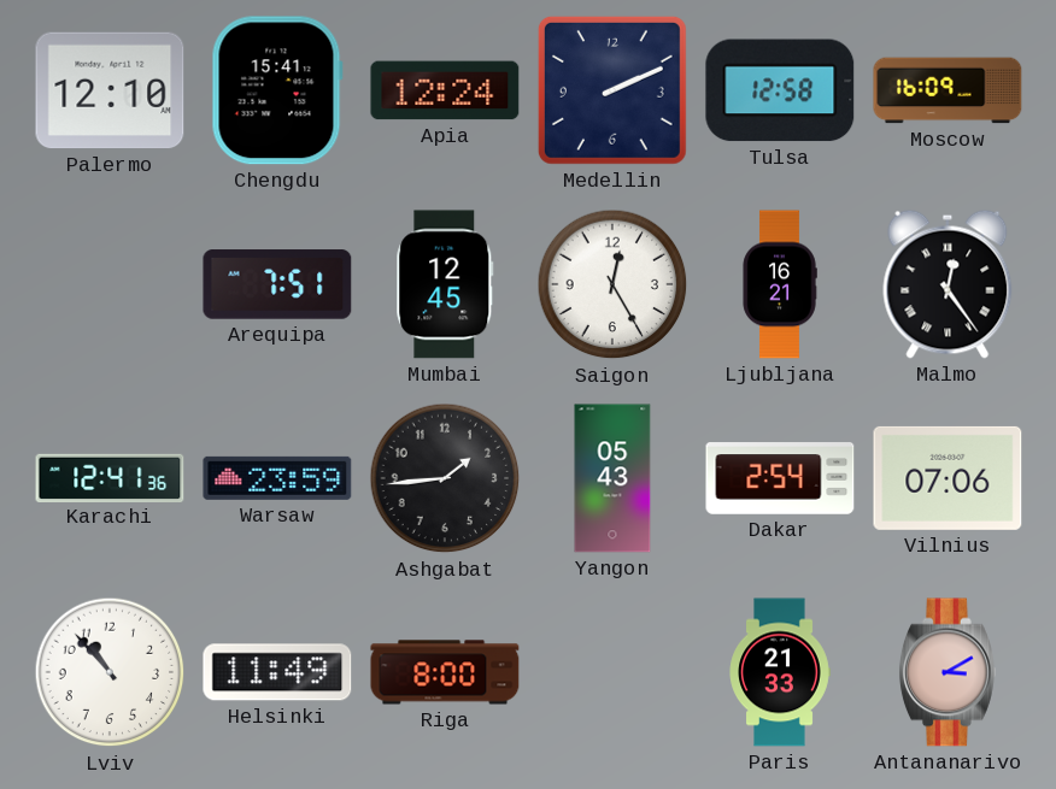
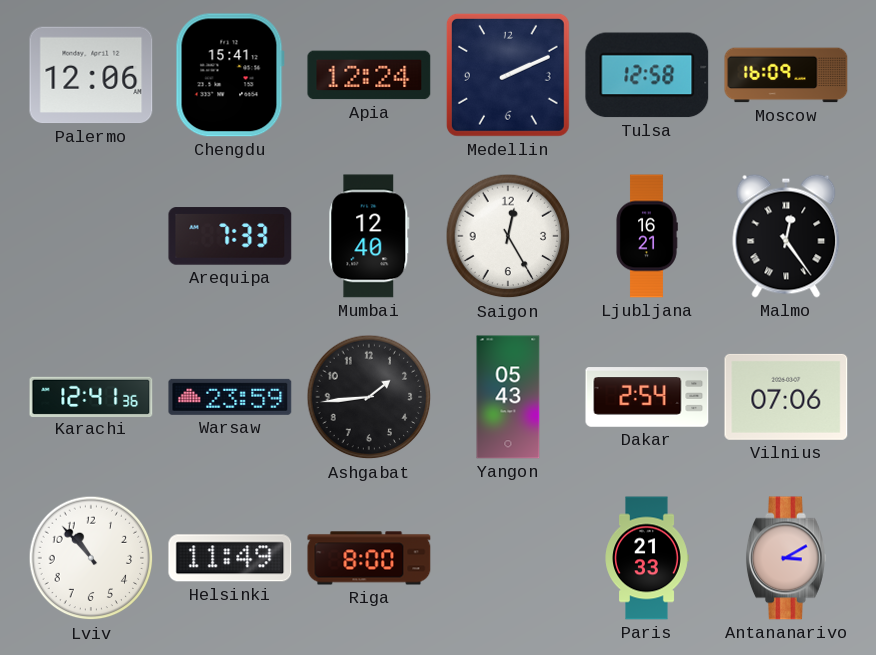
Palermo: 12:10 -> 12:06
Arequipa: 7:51 -> 7:33
Mumbai: 12:45 -> 12:40
